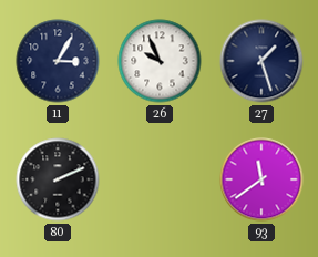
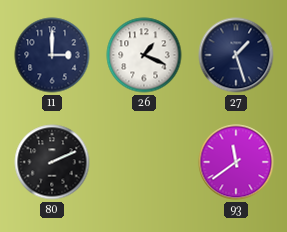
11: 3:05 -> 3:00
26: 9:56 -> 1:19
